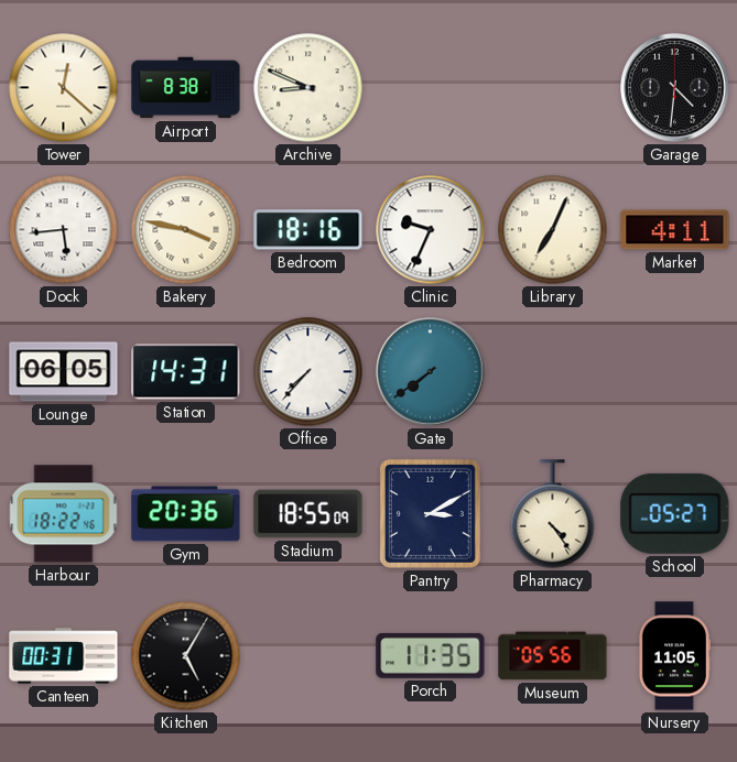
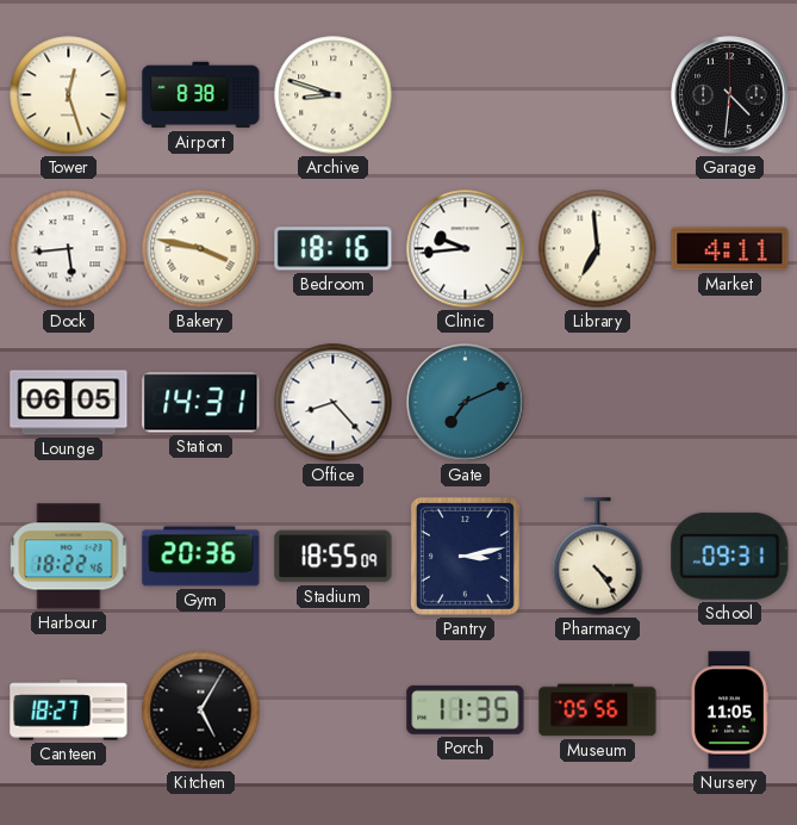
Tower: 12:22 -> 12:27
Archive: 8:49 -> 8:48
Clinic: 9:34 -> 9:44
Library: 7:04 -> 6:59
Office: 7:37 -> 8:23
Gate: 7:39 -> 7:11
Pantry: 3:10 -> 3:13
School: 05:27 -> 09:31
Canteen: 00:31 -> 18:27
